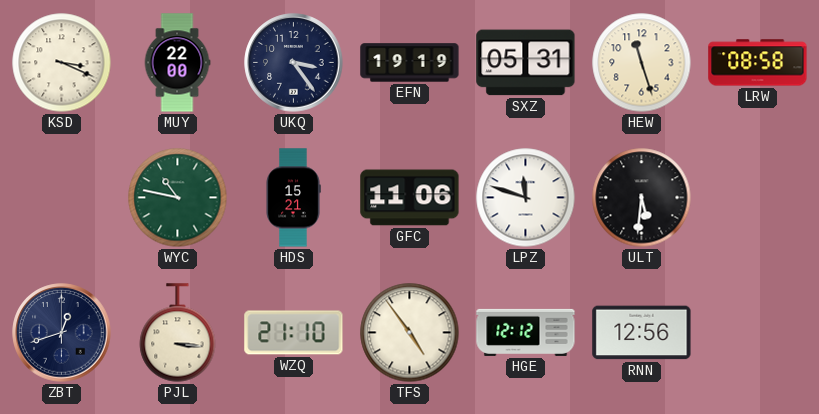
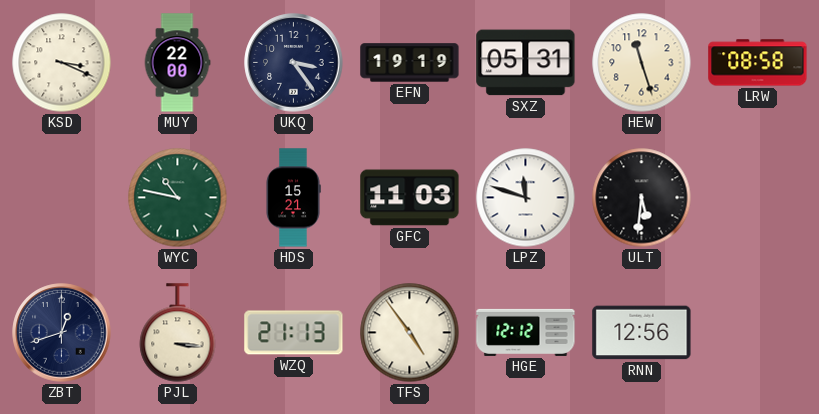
GFC: 11:06 -> 11:03
WZQ: 21:10 -> 21:13
